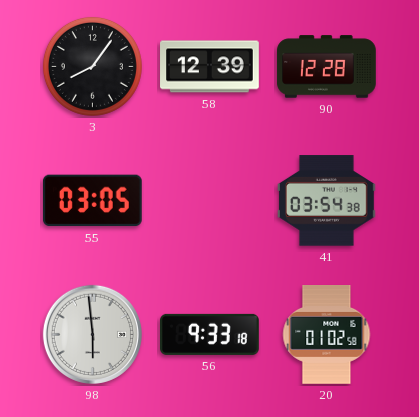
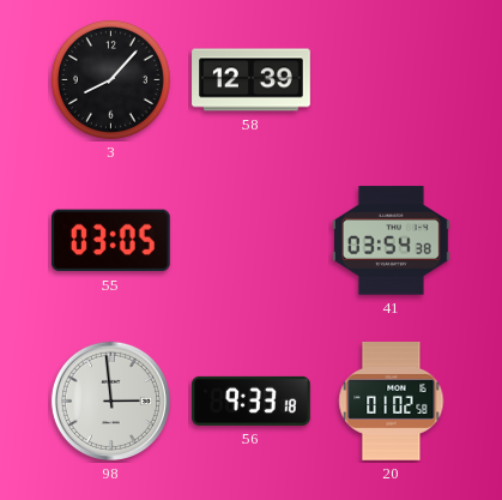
3: 8:06 -> 8:07
90: 12:28 -> none
98: 5:59 -> 2:59
